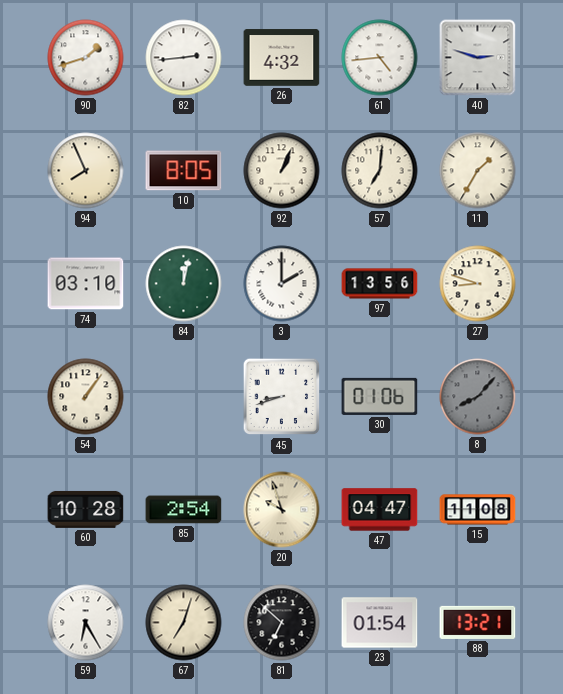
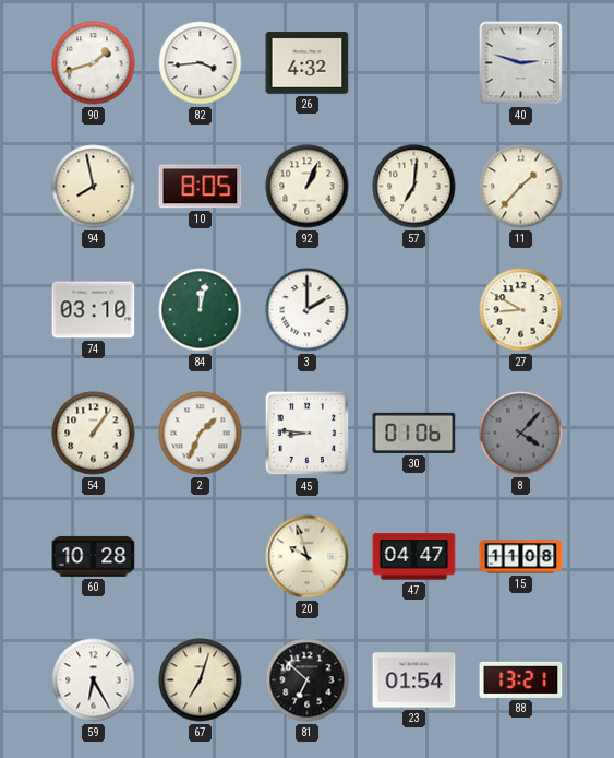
82: 2:44 -> 3:44
61: 4:44 -> none
94: 7:56 -> 7:58
11: 1:35 -> 1:37
97: 13:56 -> none
27: 8:48 -> 8:50
2: none -> 1:34
45: 8:42 -> 8:46
8: 8:07 -> 4:07
85: 2:54 -> none
